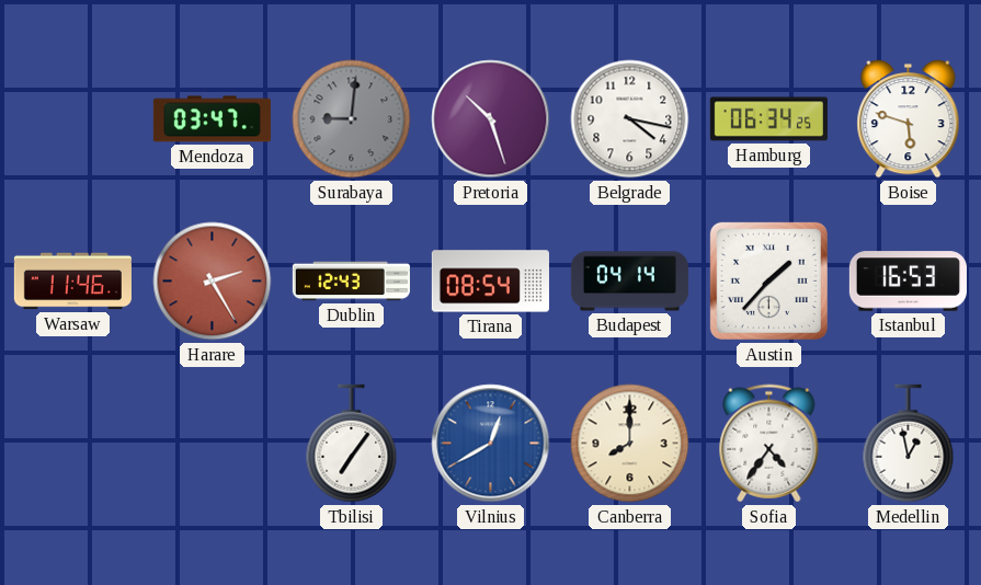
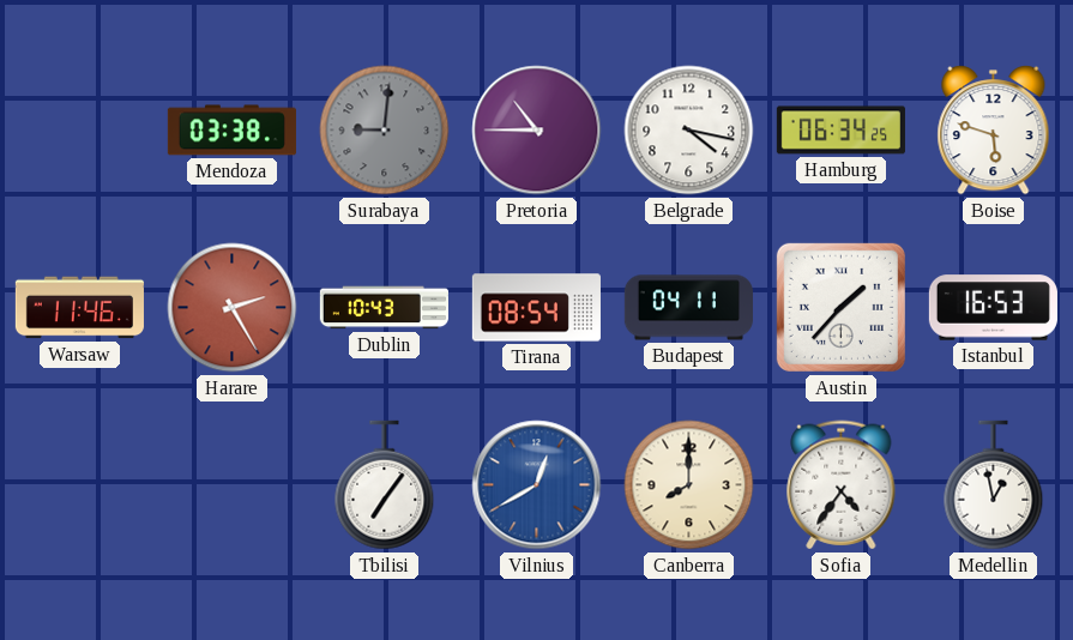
Mendoza: 03:47 -> 03:38
Pretoria: 10:27 -> 10:45
Dublin: 12:43 -> 10:43
Budapest: 04:14 -> 04:11
